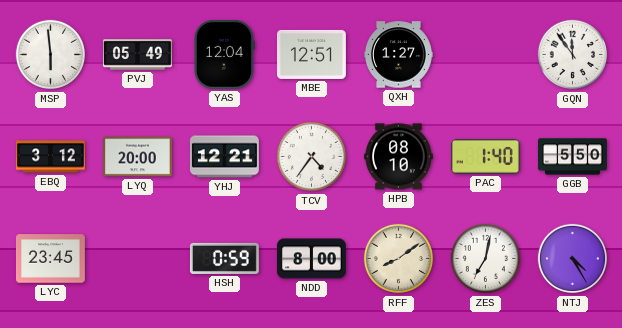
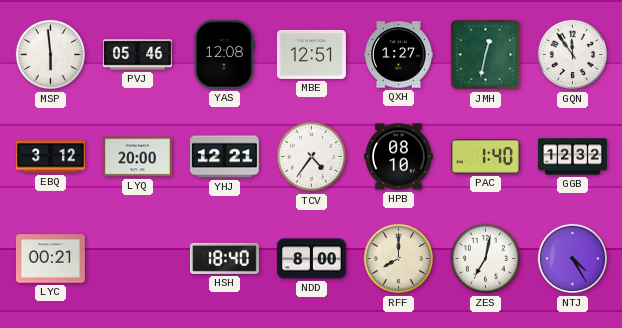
PVJ: 05:49 -> 05:46
YAS: 12:04 -> 12:08
JMH: none -> 12:32
GGB: 5:50 -> 12:32
LYC: 23:45 -> 00:21
HSH: 0:59 -> 18:40
RFF: 8:09 -> 8:00
